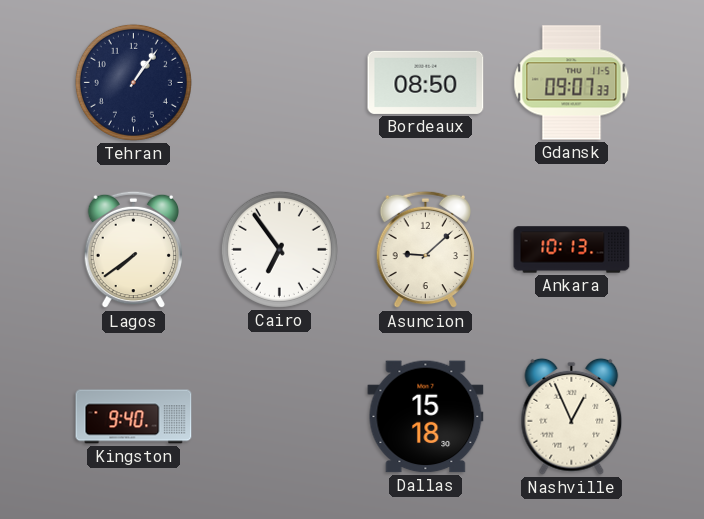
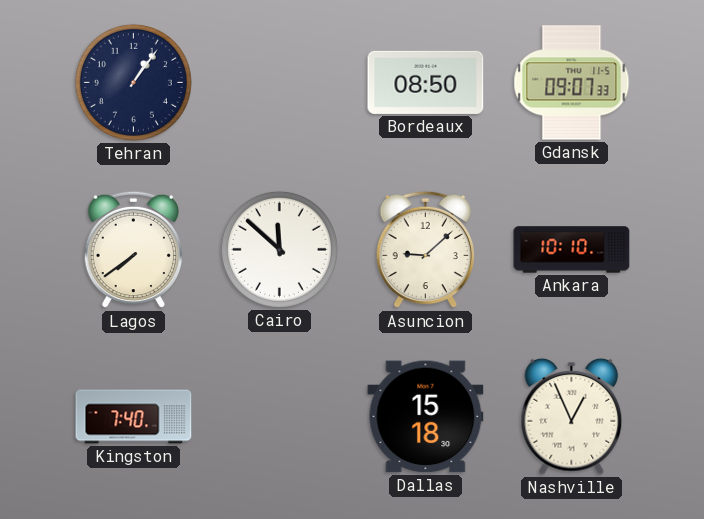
Cairo: 6:54 -> 11:52
Ankara: 10:13 -> 10:10
Kingston: 9:40 -> 7:40
